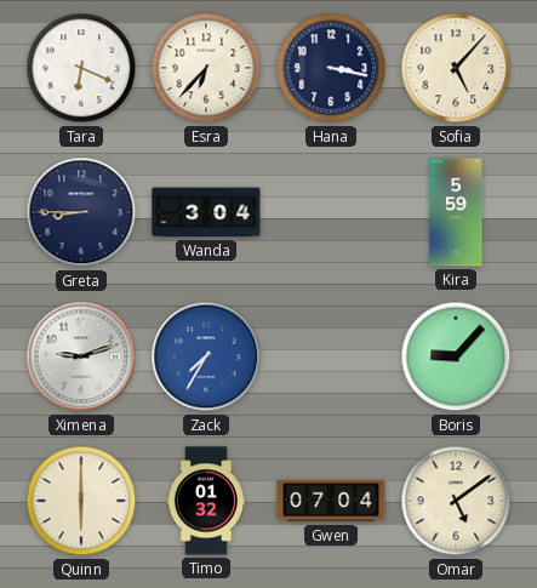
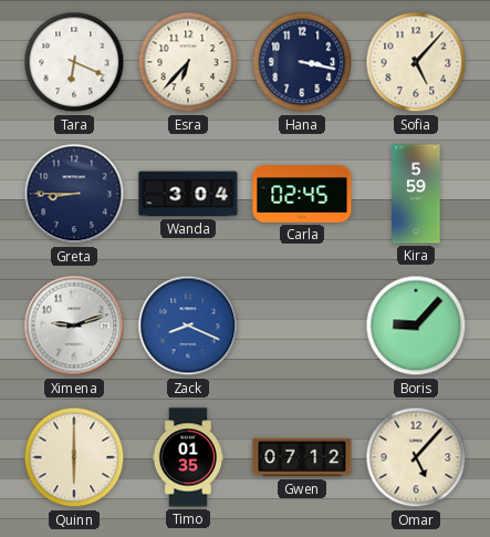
Carla: none -> 02:45
Zack: 7:35 -> 8:19
Timo: 01:32 -> 01:35
Gwen: 07:04 -> 07:12
Omar: 5:09 -> 5:07
